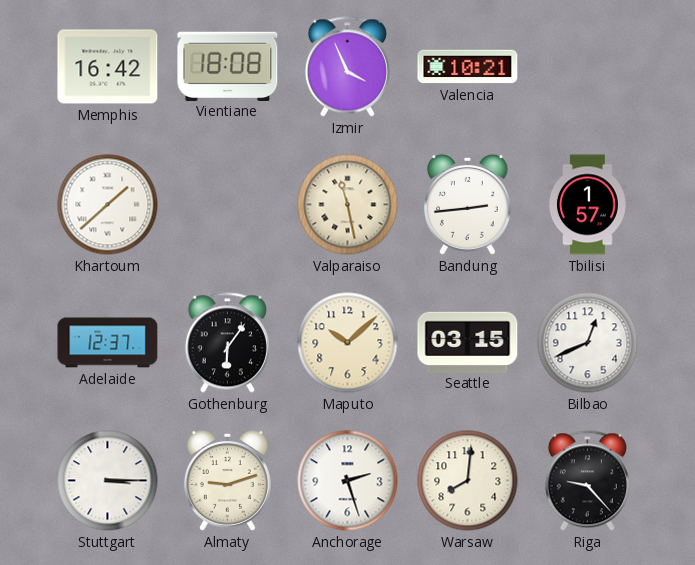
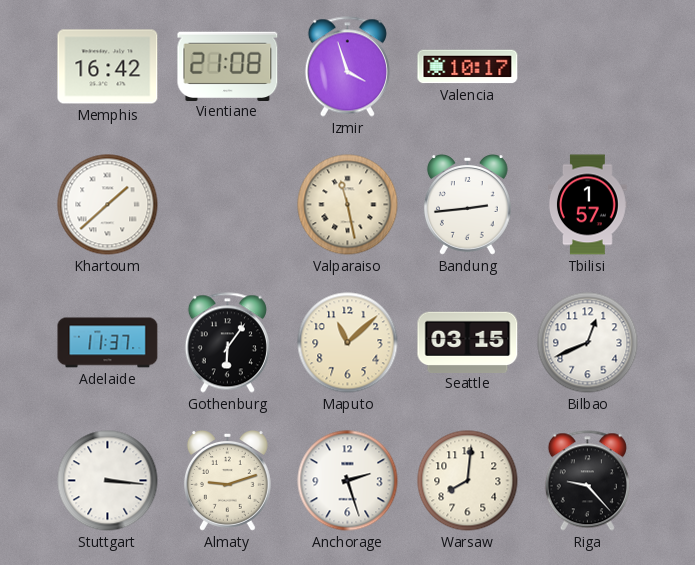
Vientiane: 18:08 -> 21:08
Izmir: 3:56 -> 3:57
Valencia: 10:21 -> 10:17
Adelaide: 12:37 -> 11:37
Maputo: 10:08 -> 11:08
Stuttgart: 3:15 -> 3:16
